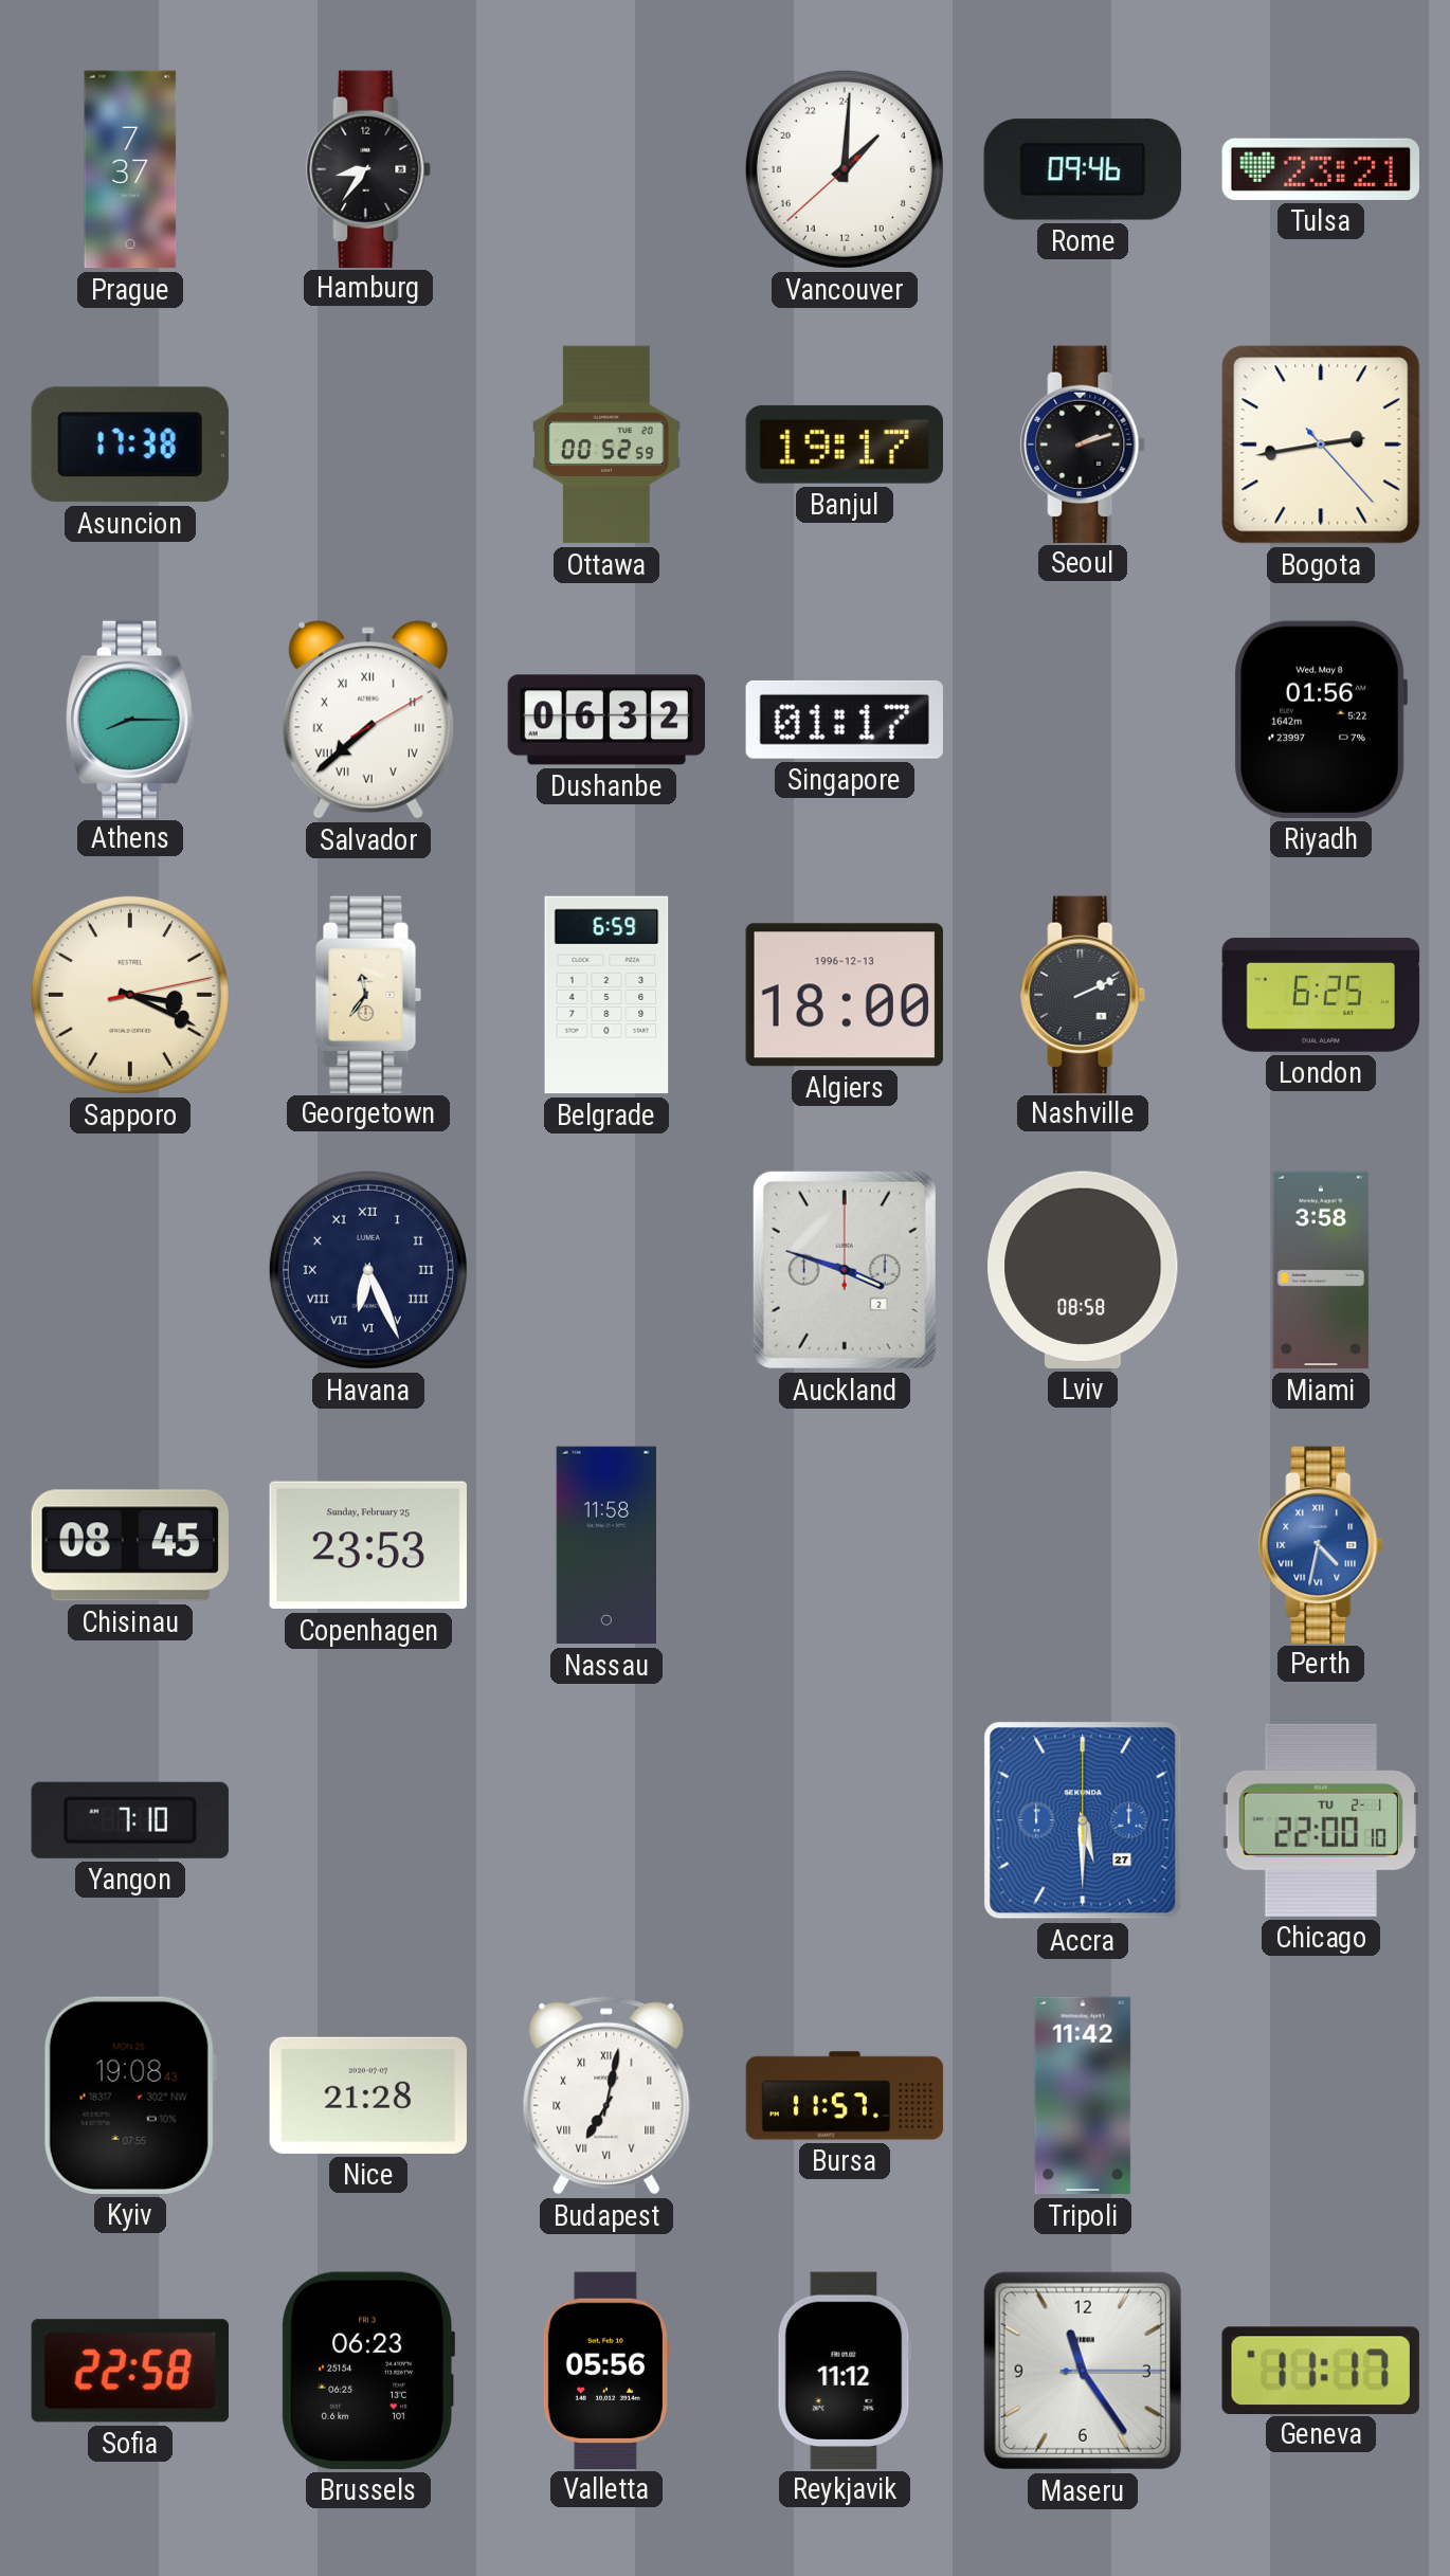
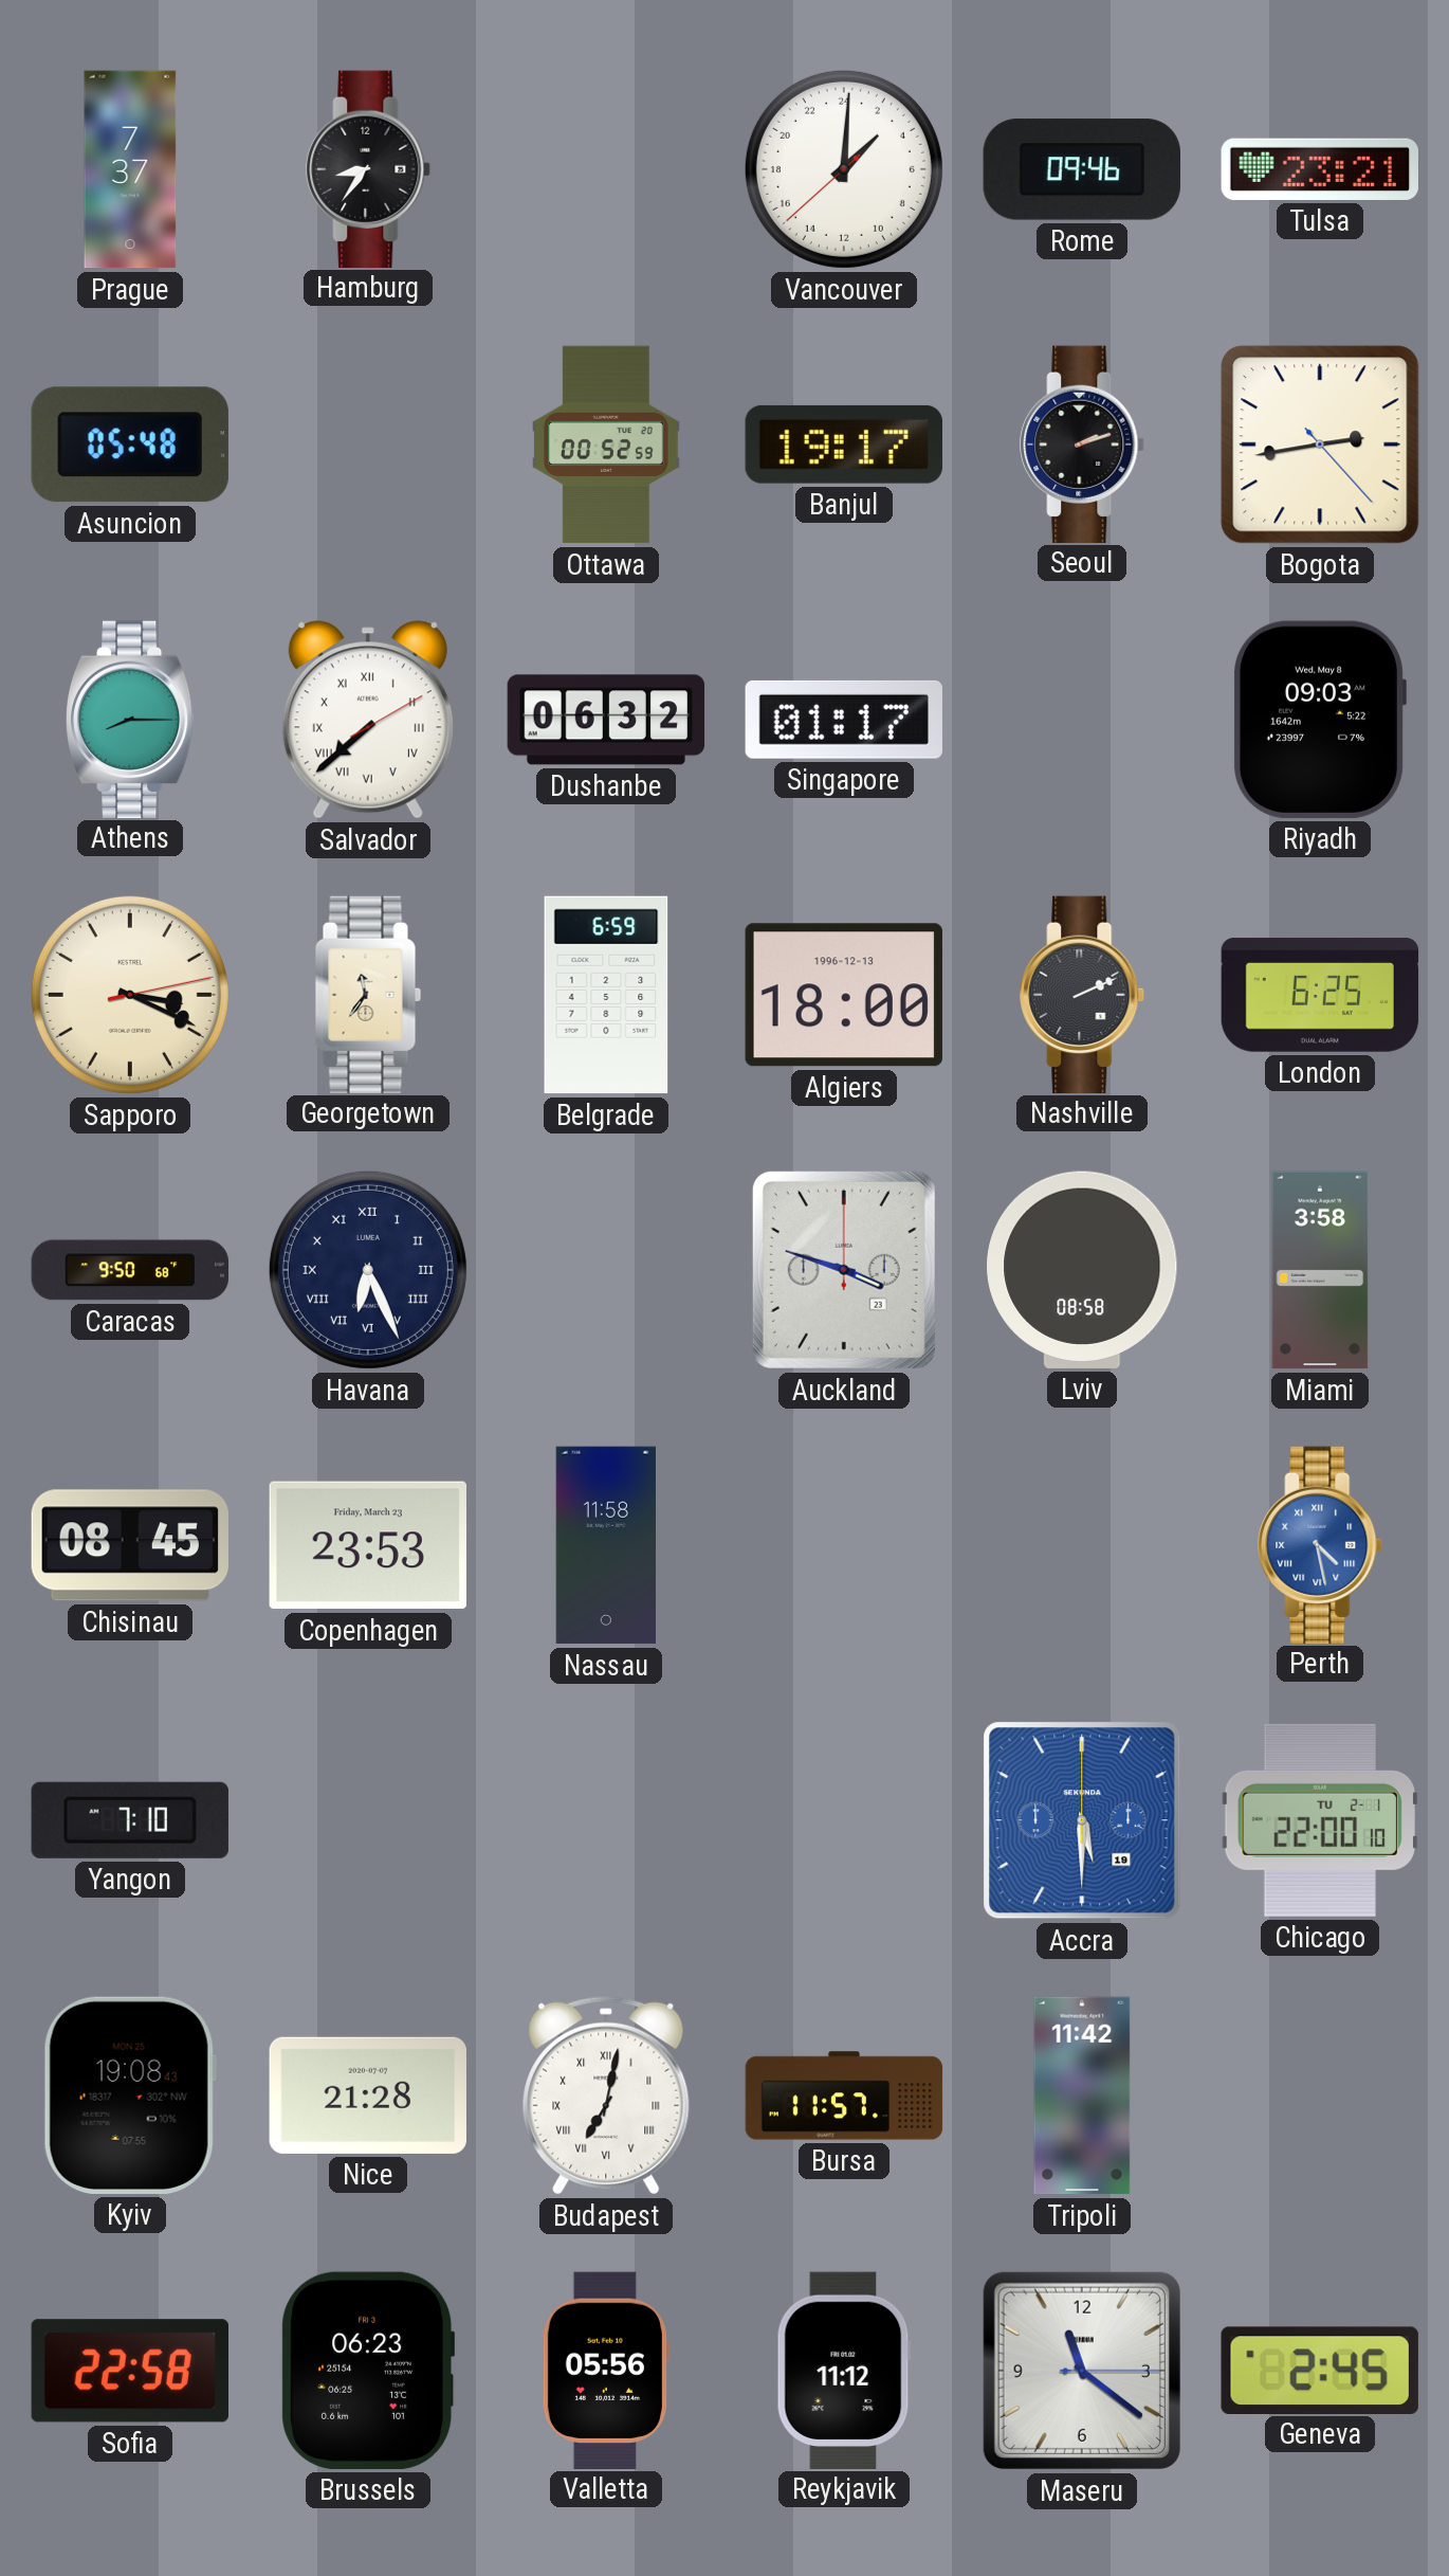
Asuncion: 17:38 -> 05:48
Riyadh: 01:56 -> 09:03
Caracas: none -> 9:50
Auckland date: 2 -> 23
Copenhagen date: Sunday, February 25 -> Friday, March 23
Perth: 4:32 -> 4:28
Accra date: 27 -> 19
Maseru: 11:24 -> 11:21
Geneva: 11:17 -> 2:45
